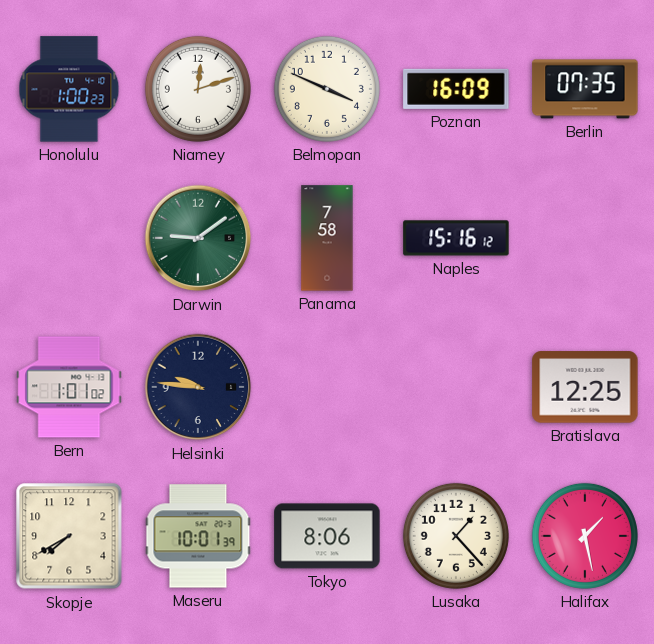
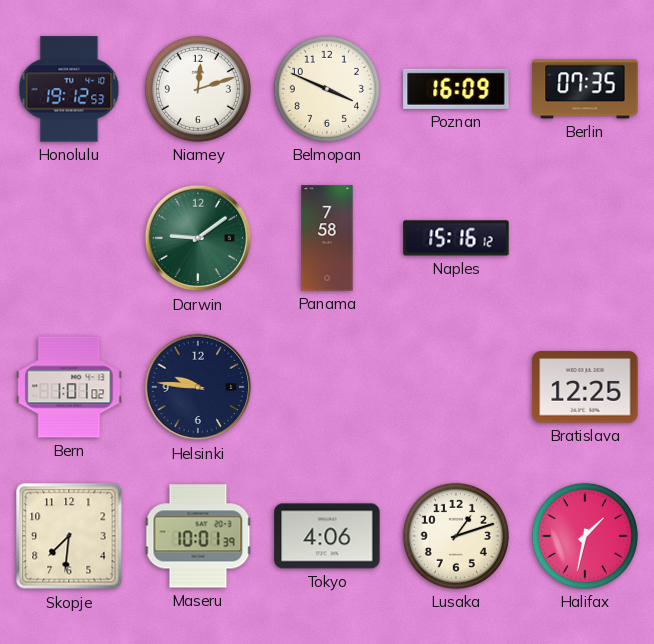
Honolulu: 1:00 -> 19:12
Skopje: 7:40 -> 7:31
Tokyo: 8:06 -> 4:06
Lusaka: 1:23 -> 1:12
Halifax: 1:28 -> 1:32
